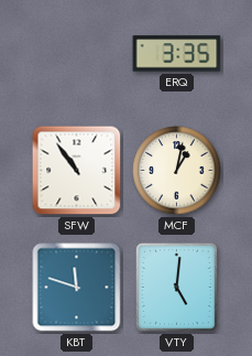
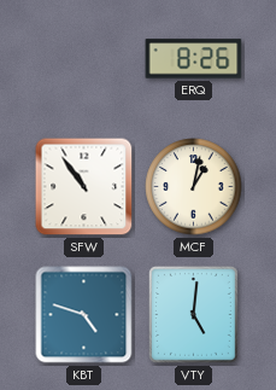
ERQ: 3:35 -> 8:26
KBT: 11:48 -> 4:48
